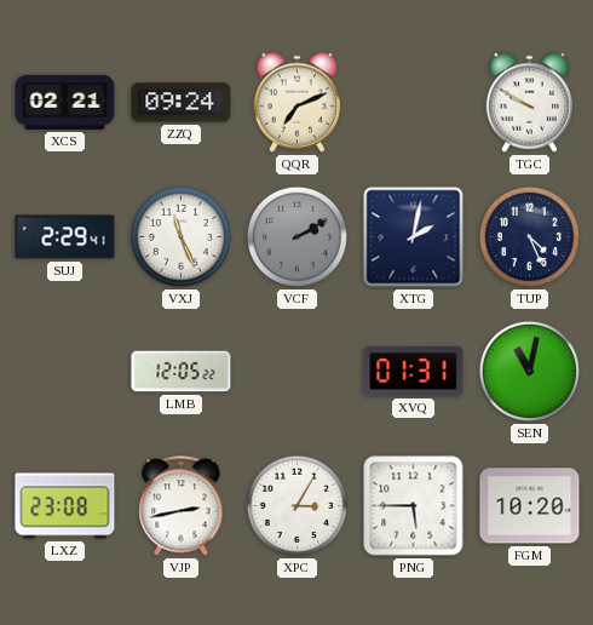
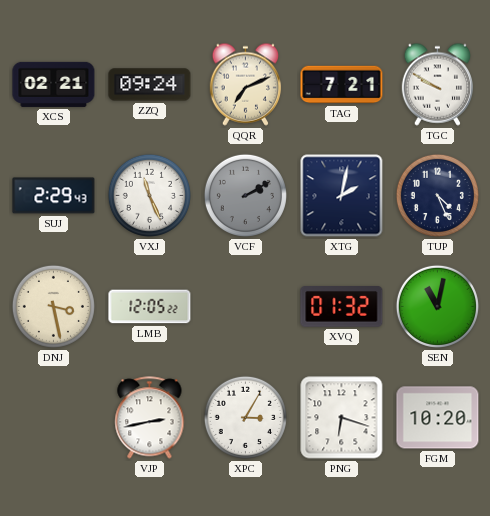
TAG: none -> 7:21
SUJ: 2:29:41 -> 2:29:43
DNJ: none -> 3:28
XVQ: 01:31 -> 01:32
LXZ: 23:08 -> none
PNG: 5:45 -> 6:18
